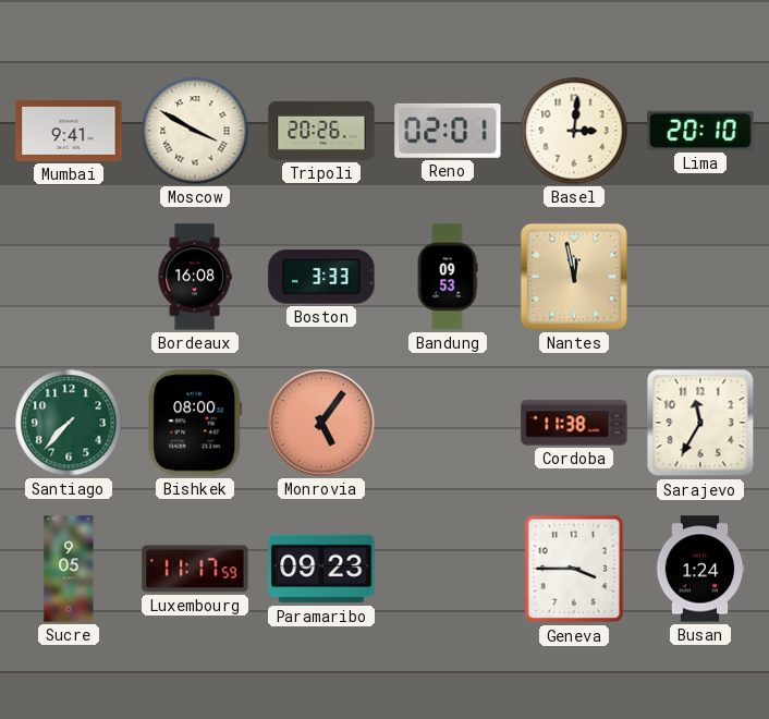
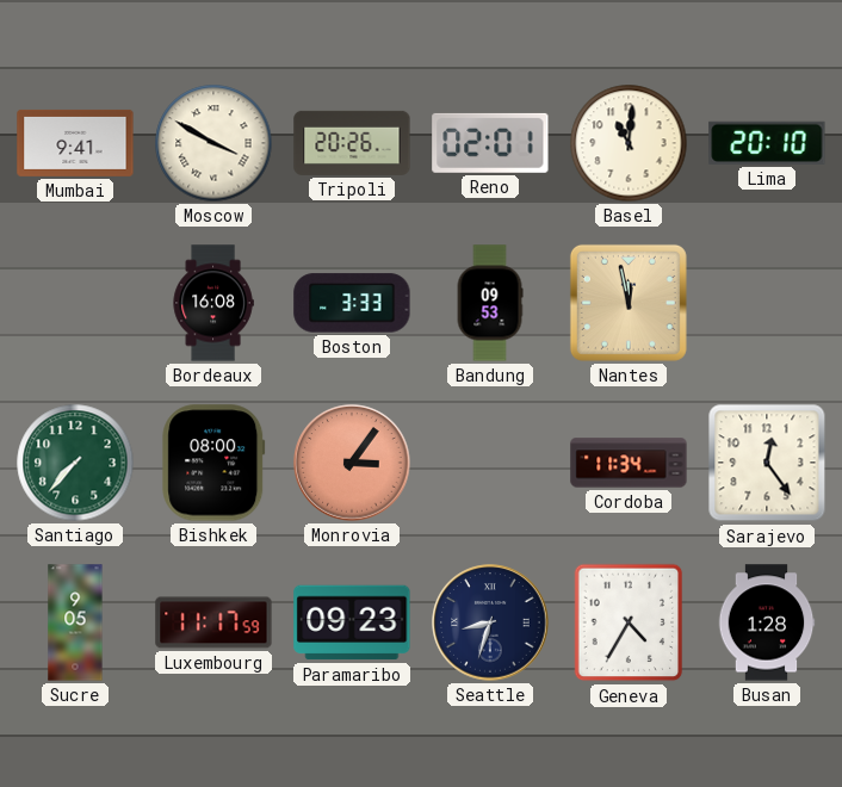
Basel: 3:01 -> 11:01
Monrovia: 5:06 -> 3:06
Cordoba: 11:38 -> 11:34
Sarajevo: 11:35 -> 12:24
Seattle: none -> 8:33
Geneva: 3:45 -> 4:35
Busan: 1:24 -> 1:28
